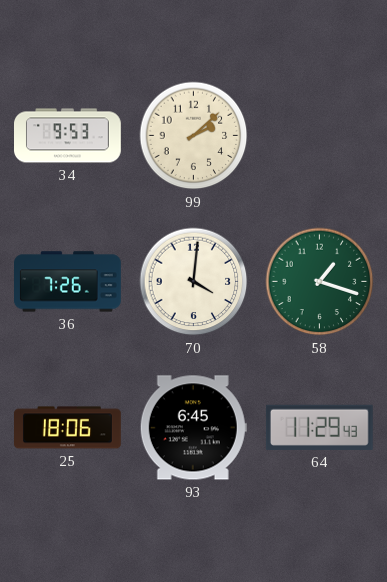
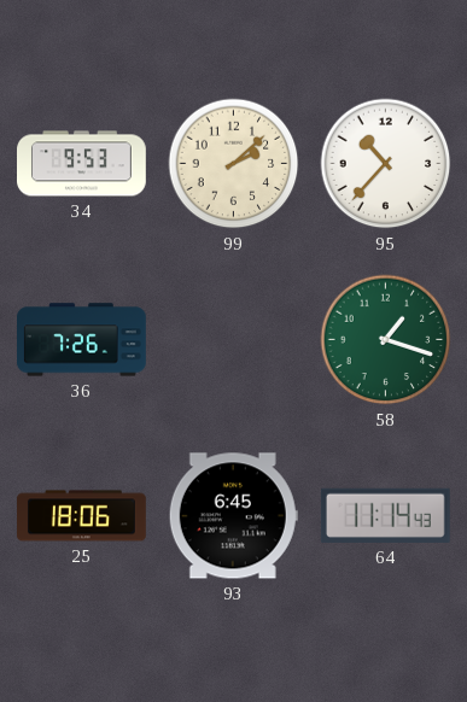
95: none -> 10:37
70: 4:01 -> none
64: 11:29 -> 11:14
